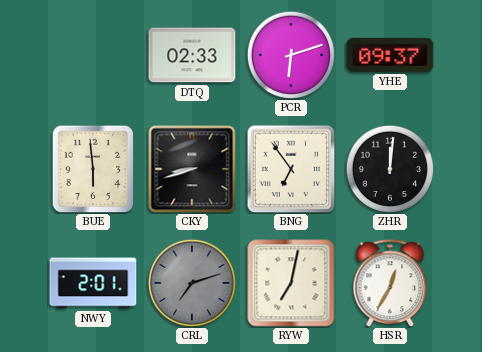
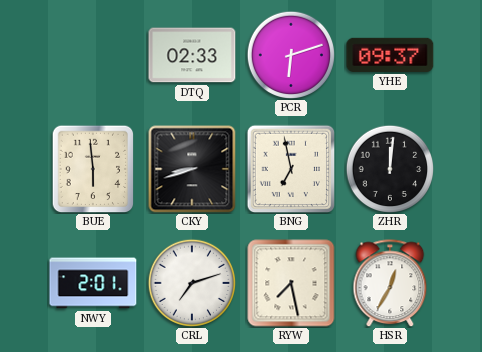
BNG: 6:54 -> 6:58
CRL dial: grey -> white
RYW: 7:02 -> 7:28
